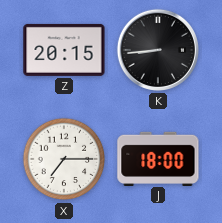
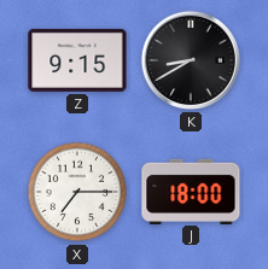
Z: 20:15 -> 9:15
K: 8:44 -> 8:40
